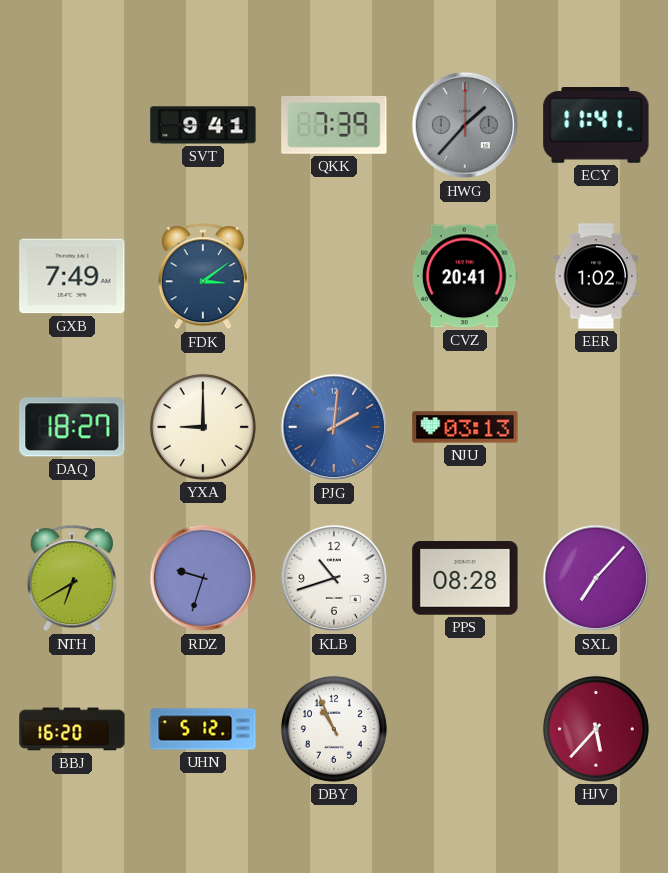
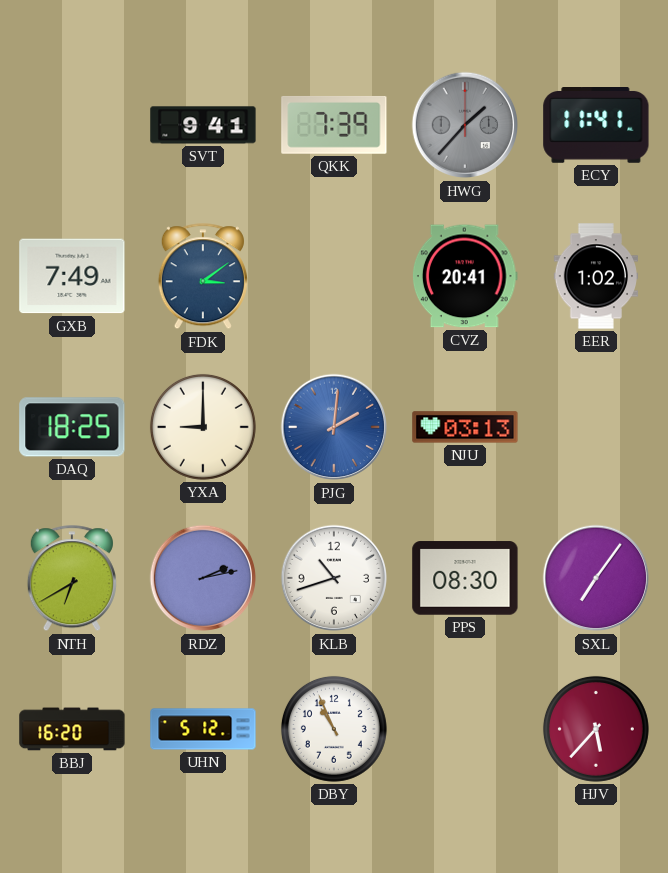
DAQ: 18:27 -> 18:25
RDZ: 9:33 -> 2:13
PPS: 08:28 -> 08:30
SXL: 7:07 -> 7:06
